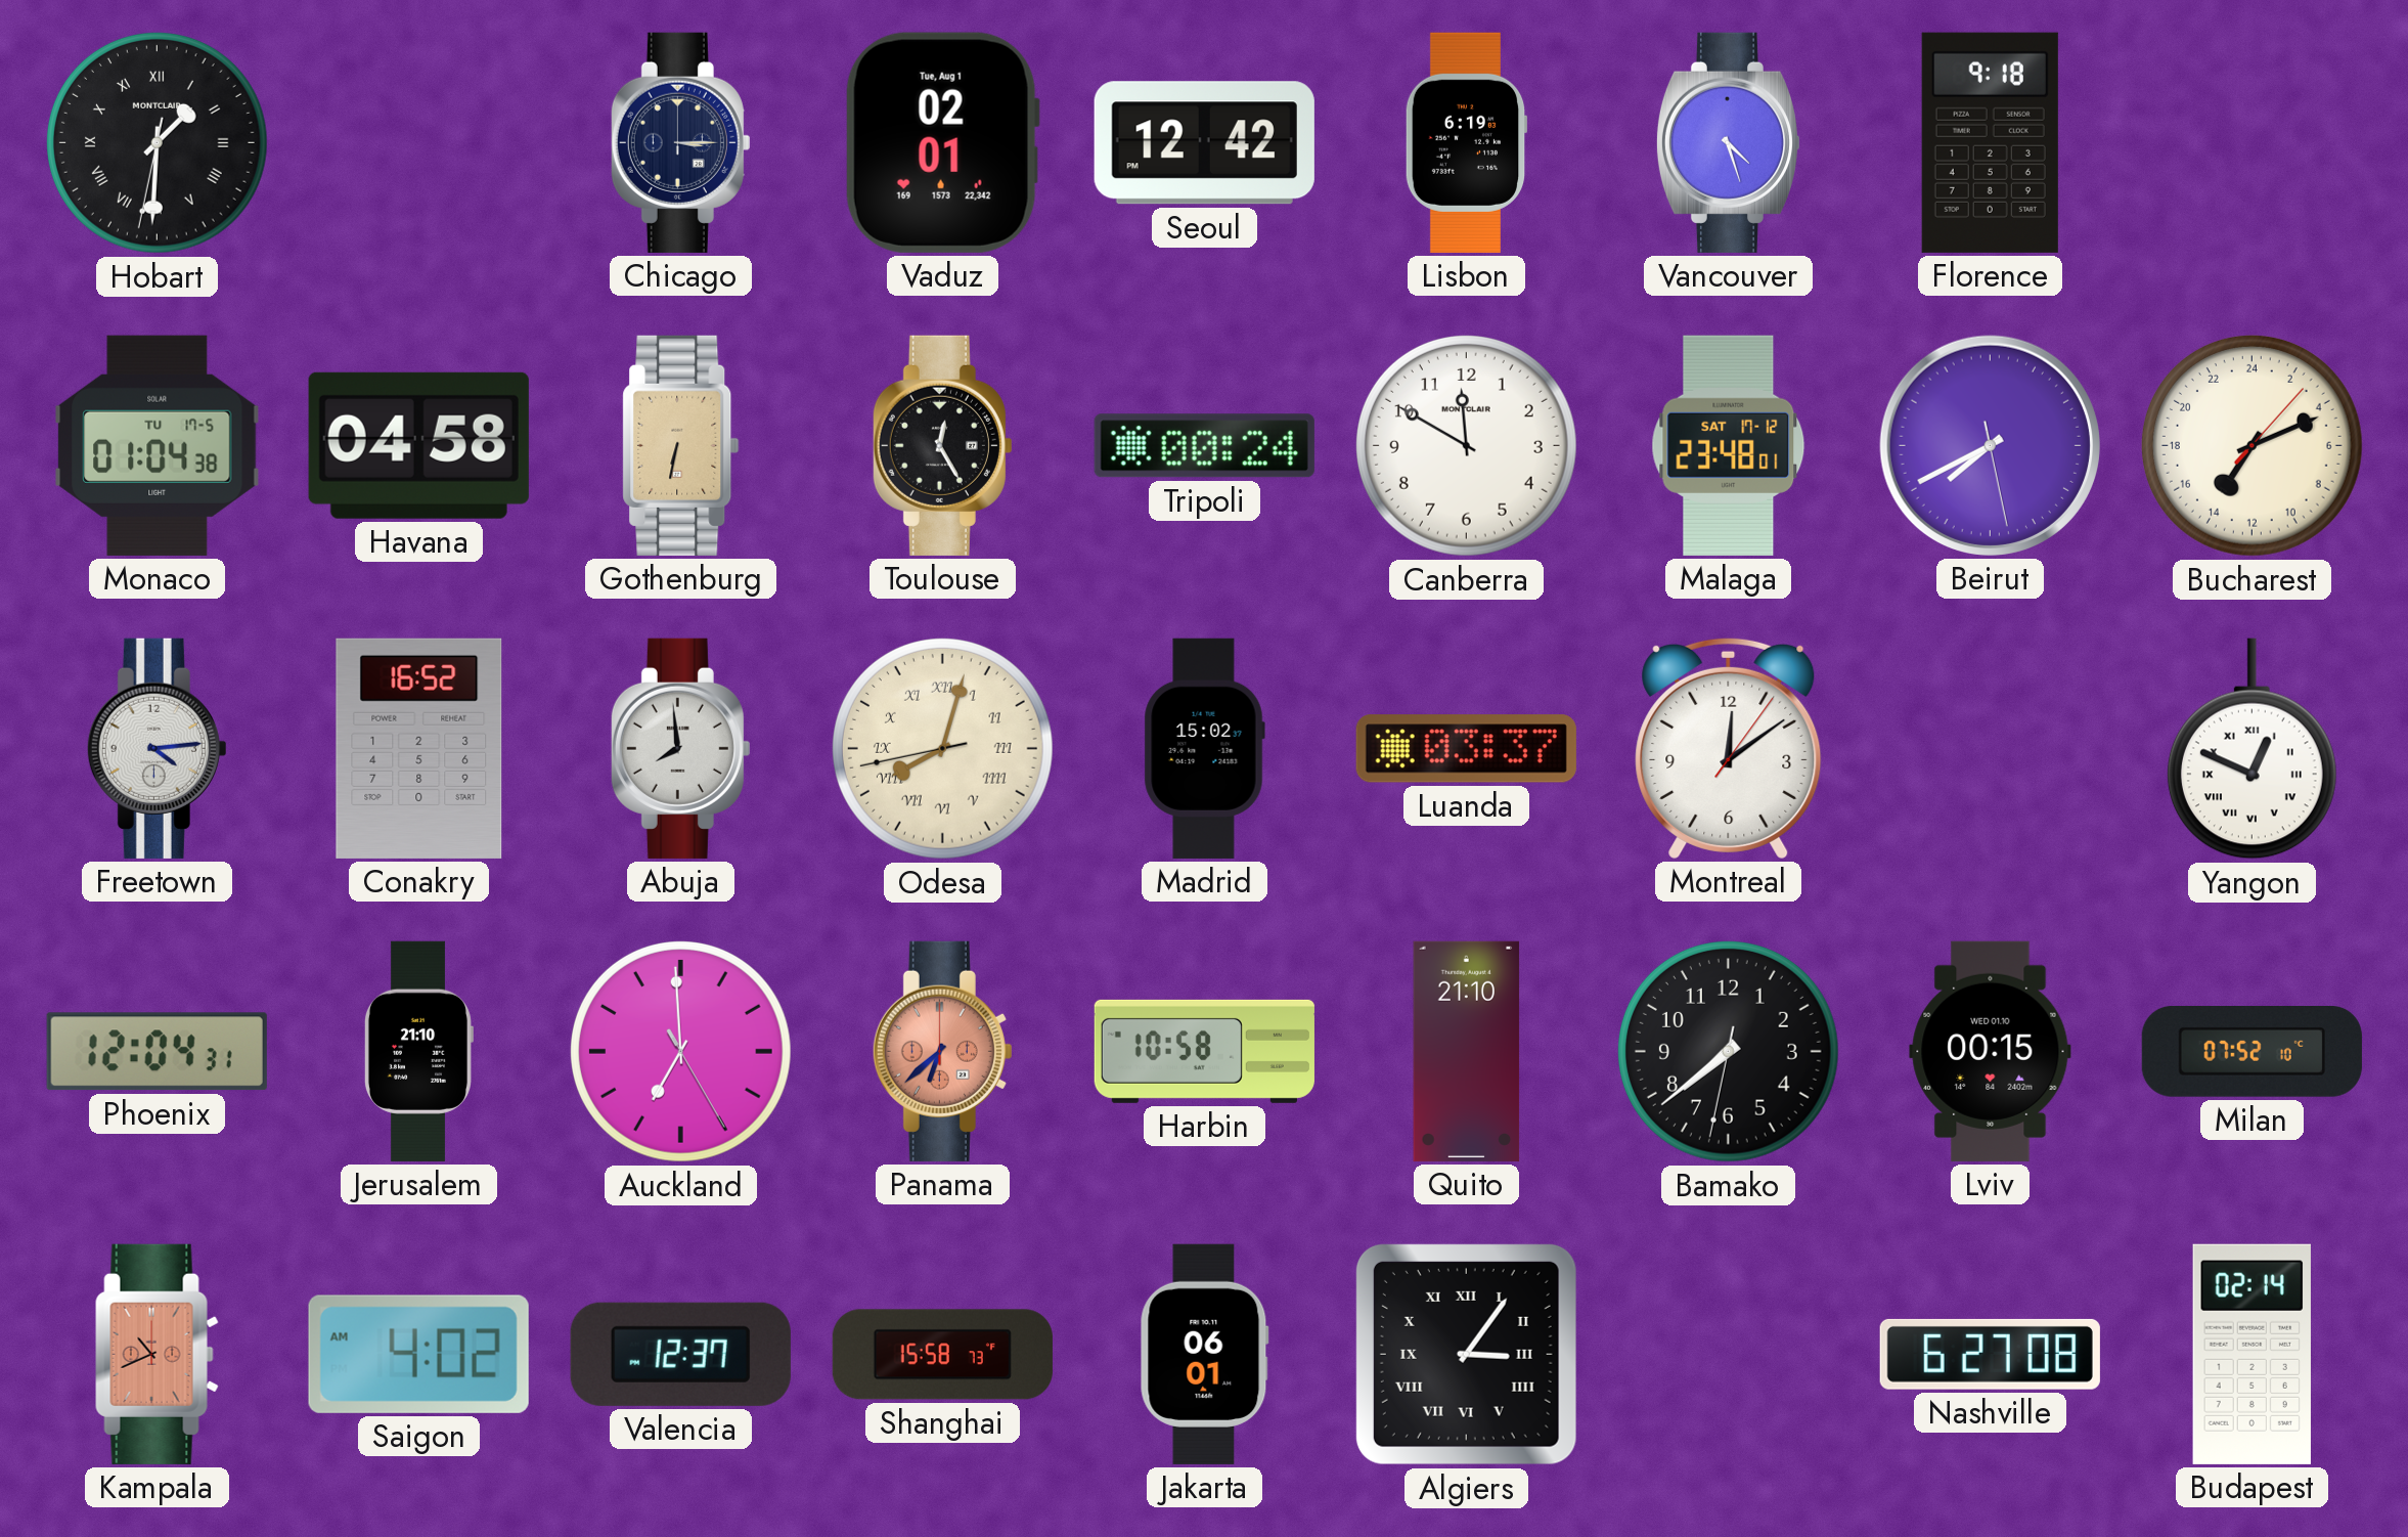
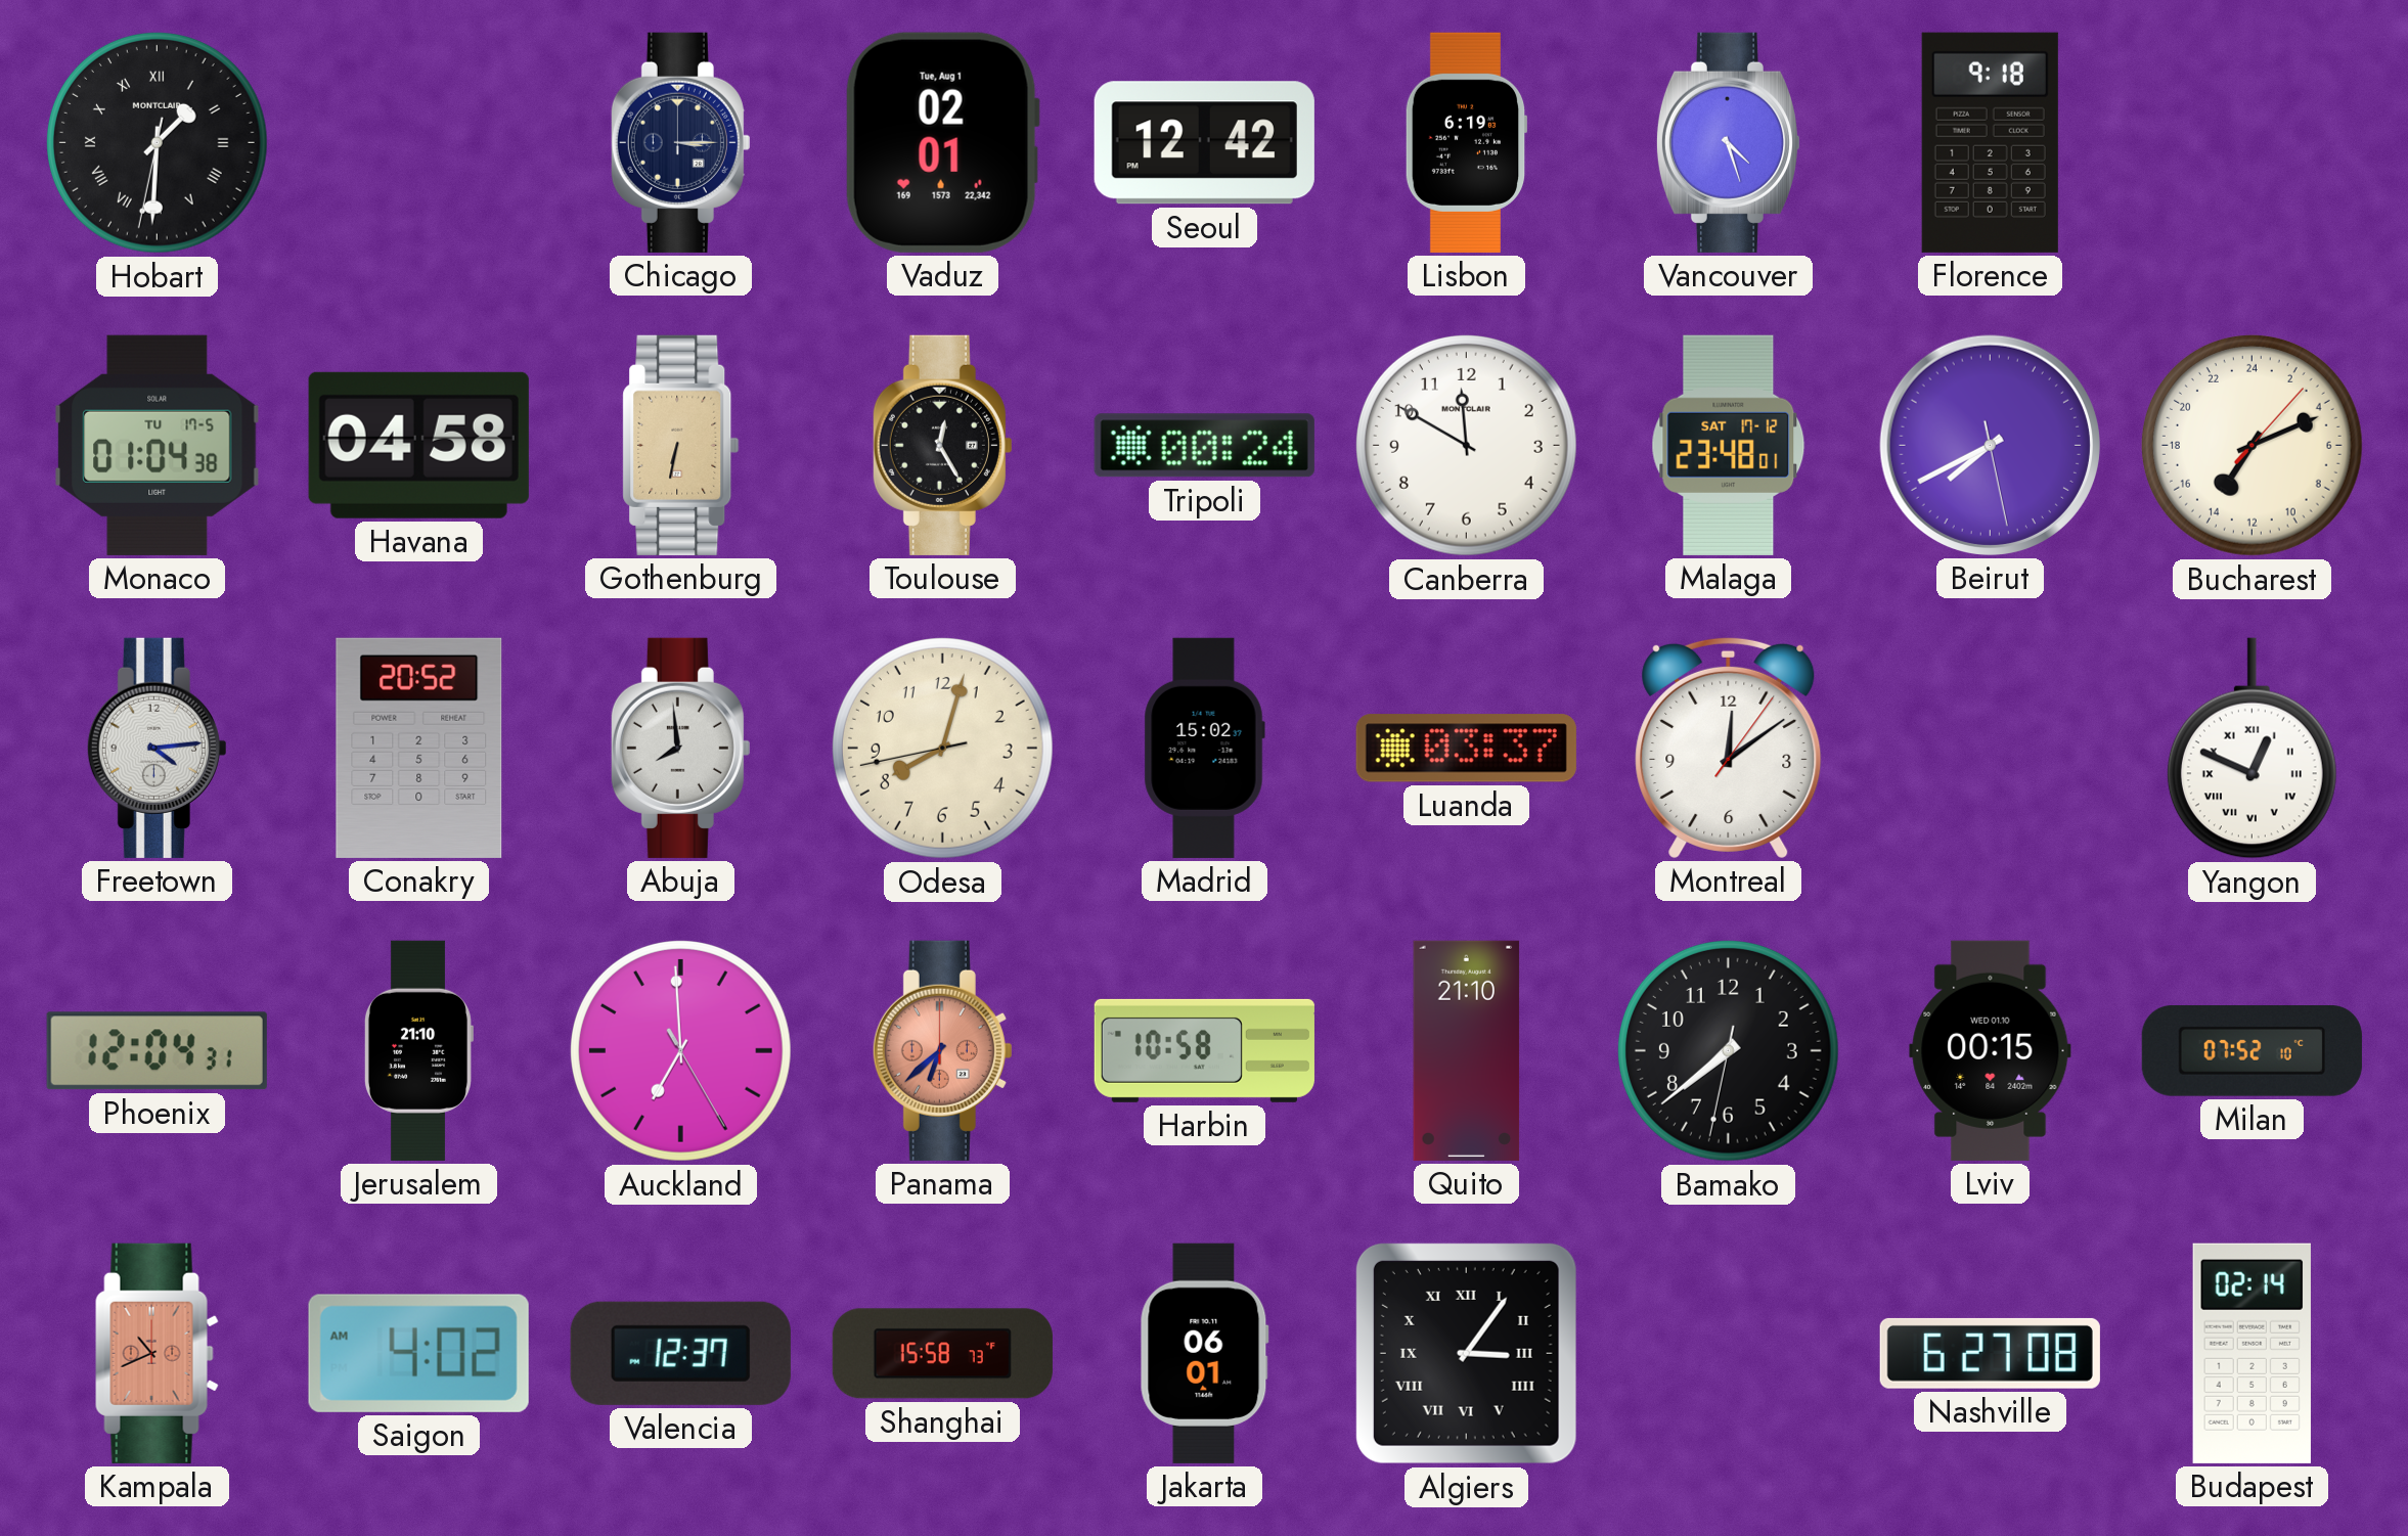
Conakry: 16:52 -> 20:52
Odesa numerals: Roman -> Arabic
